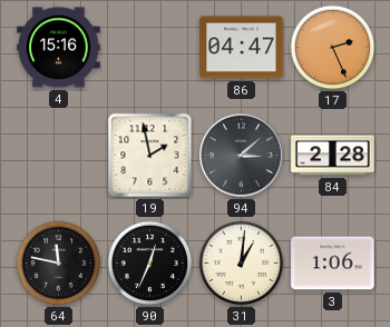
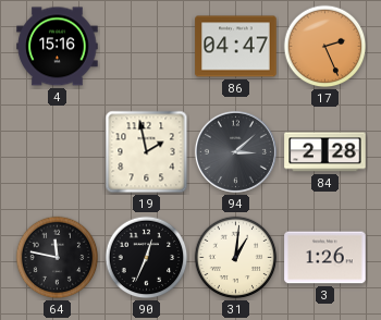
3: 1:06 -> 1:26
